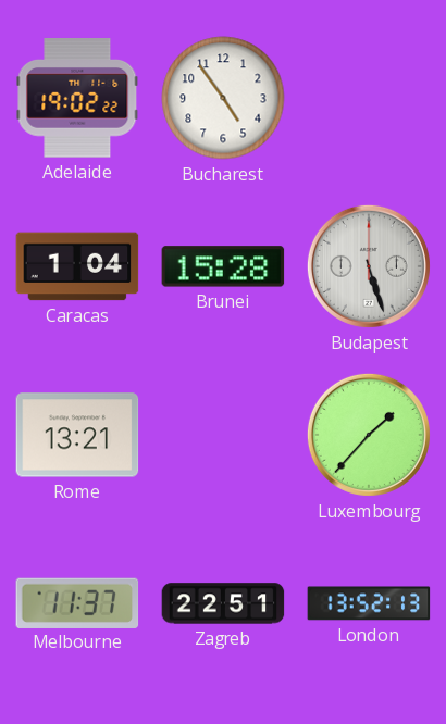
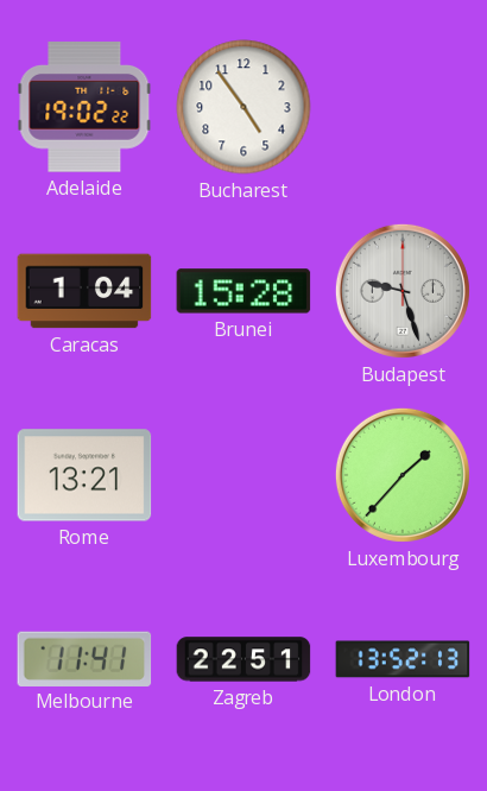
Budapest: 5:27 -> 9:27
Melbourne: 11:37 -> 11:41
